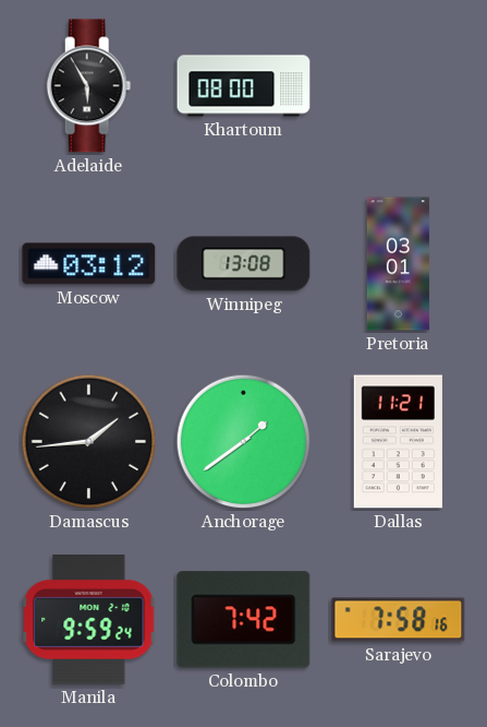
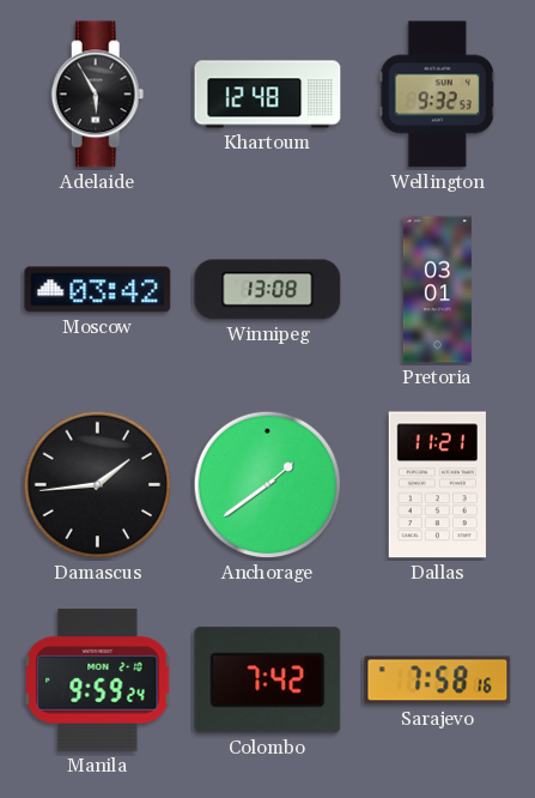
Khartoum: 08:00 -> 12:48
Wellington: none -> 9:32
Moscow: 03:12 -> 03:42
